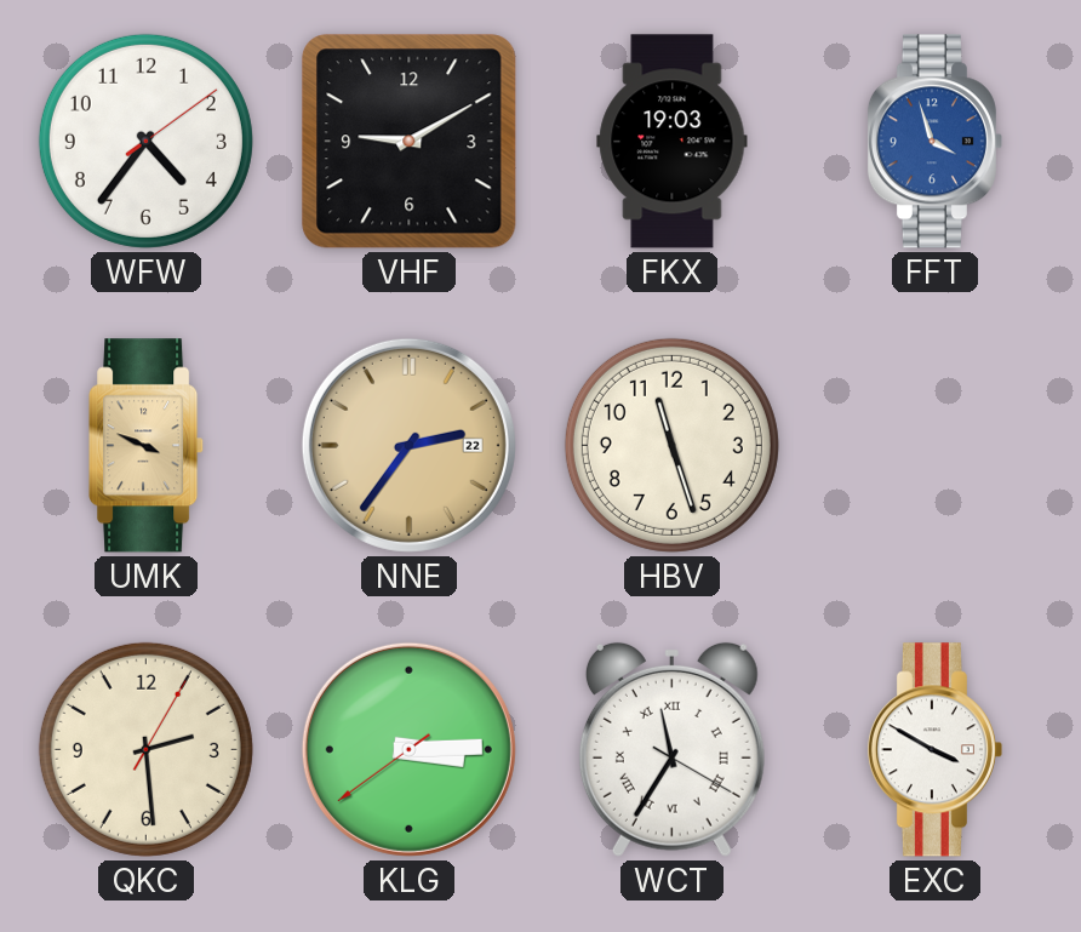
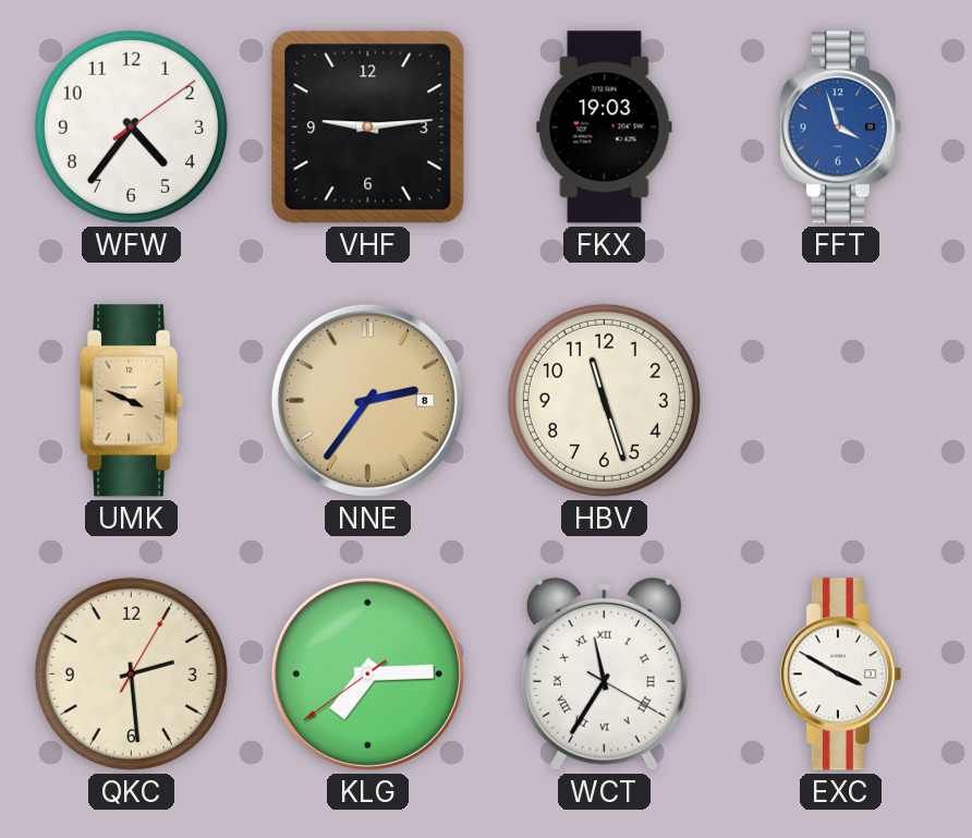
VHF: 9:10 -> 9:14
NNE date: 22 -> 8
KLG: 3:14 -> 7:14
